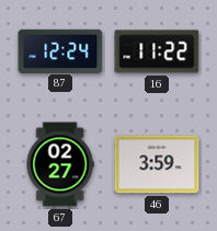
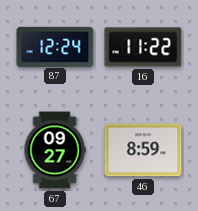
67: 02:27 -> 09:27
46: 3:59 -> 8:59
